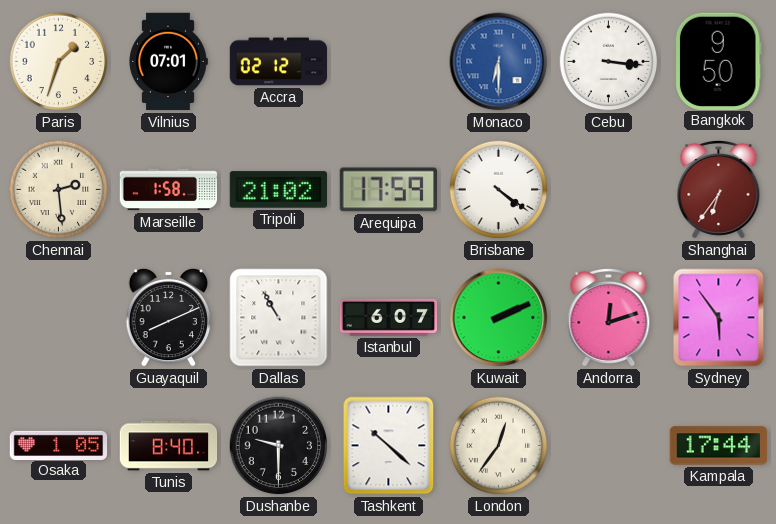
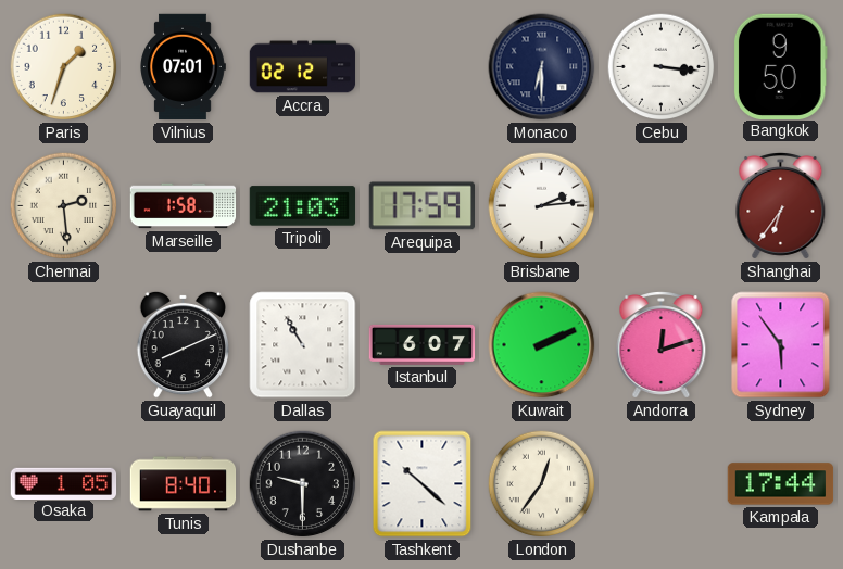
Monaco dial: blue -> navy
Tripoli: 21:02 -> 21:03
Brisbane: 4:21 -> 2:14
